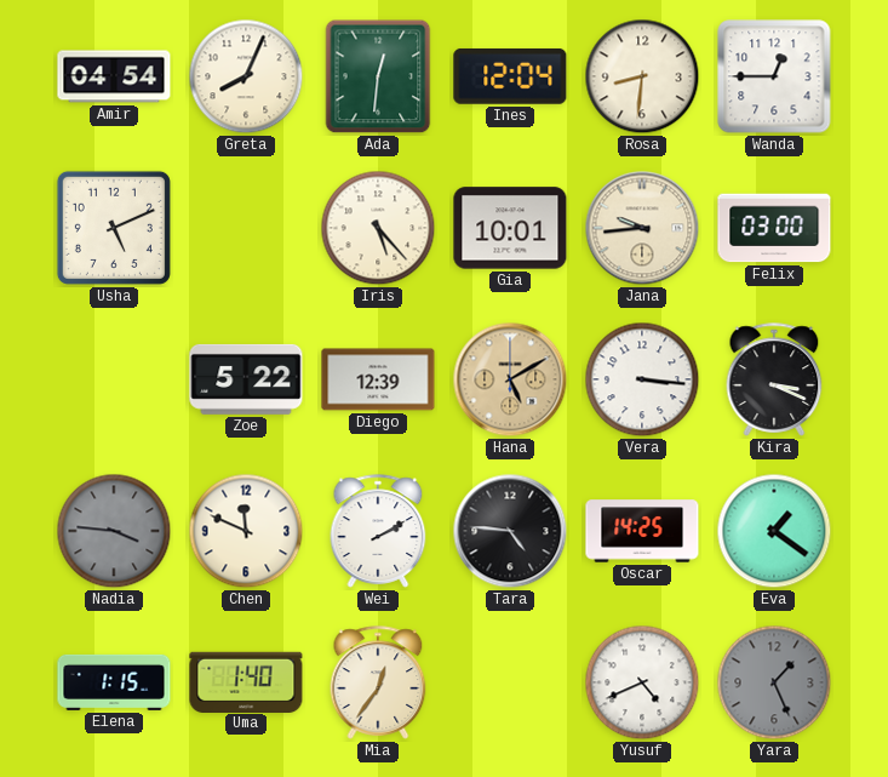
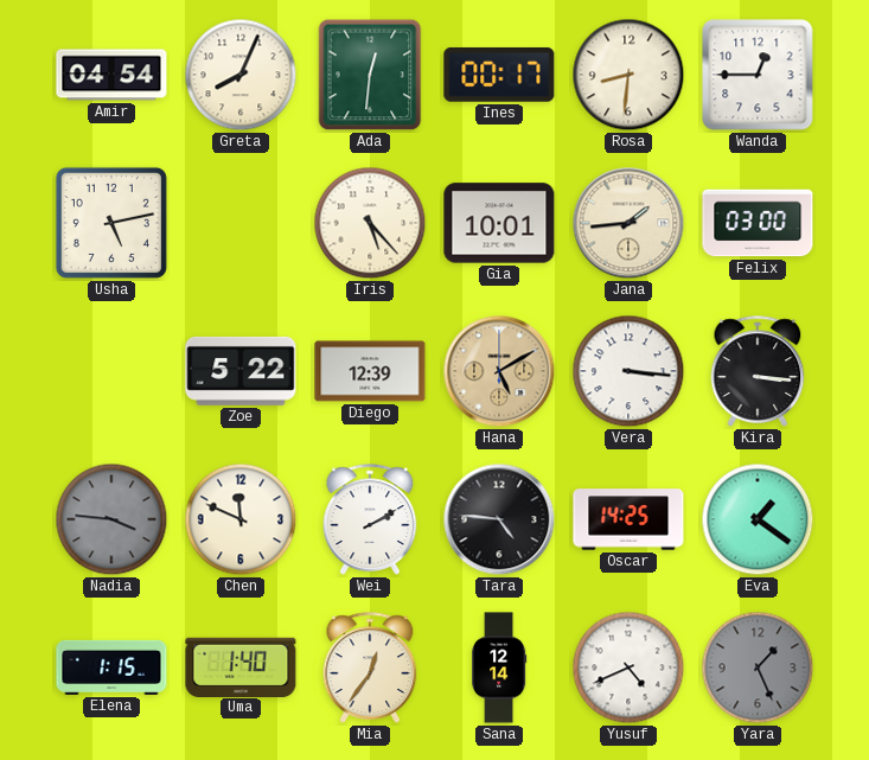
Ines: 12:04 -> 00:17
Usha: 5:11 -> 5:13
Jana: 9:44 -> 1:44
Kira: 3:19 -> 3:16
Sana: none -> 12:14
